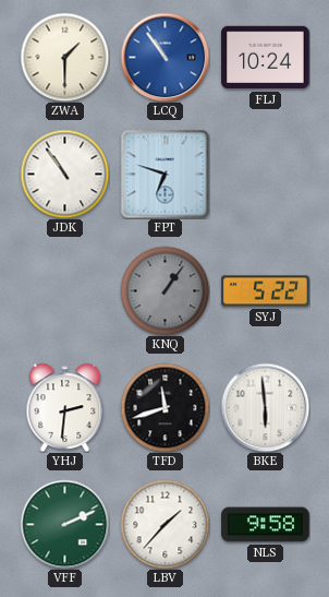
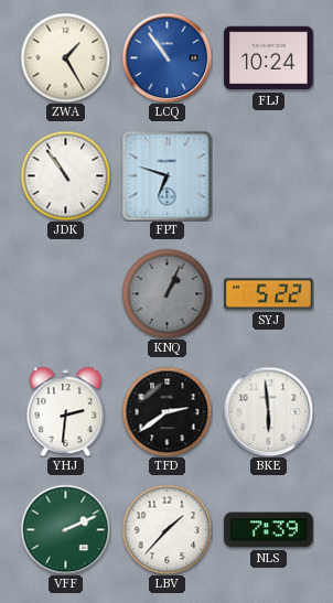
ZWA: 1:30 -> 1:25
KNQ: 1:06 -> 1:04
TFD: 11:42 -> 2:39
NLS: 9:58 -> 7:39
